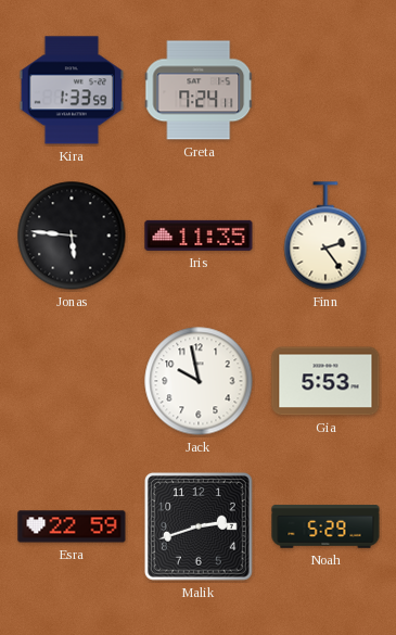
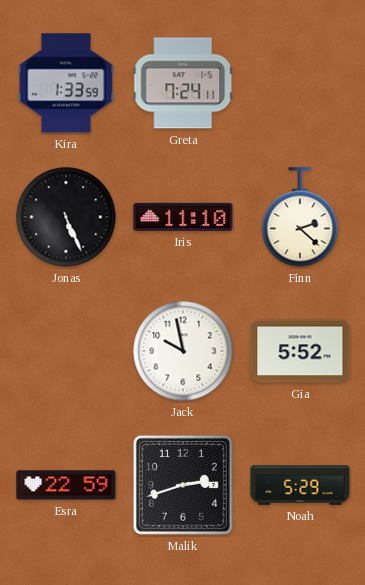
Jonas: 5:46 -> 5:26
Iris: 11:35 -> 11:10
Finn: 2:24 -> 2:22
Gia: 5:53 -> 5:52
